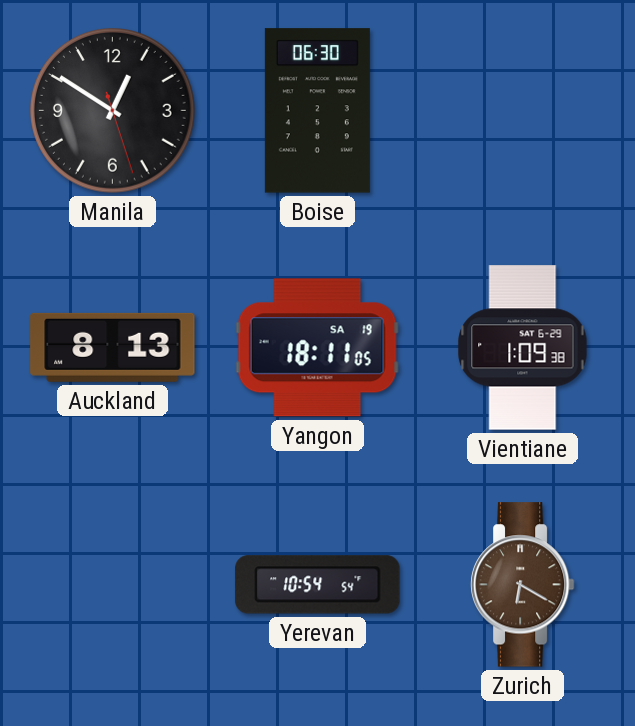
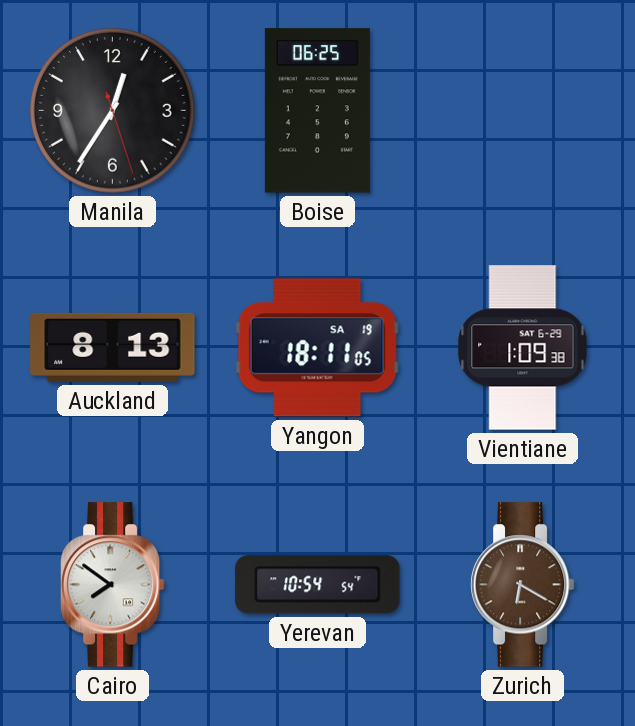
Manila: 12:50 -> 12:35
Boise: 06:30 -> 06:25
Cairo: none -> 7:51
